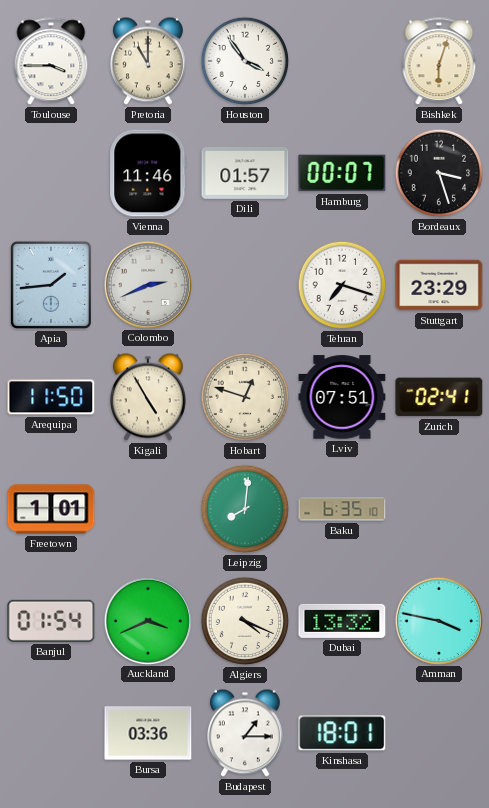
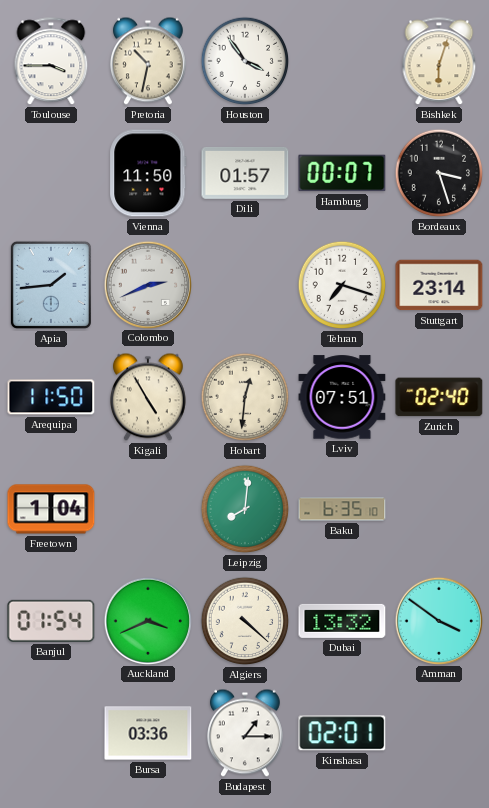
Pretoria: 11:00 -> 10:32
Vienna: 11:46 -> 11:50
Stuttgart: 23:29 -> 23:14
Hobart: 12:48 -> 12:31
Zurich: 02:41 -> 02:40
Freetown: 1:01 -> 1:04
Algiers: 4:19 -> 4:22
Amman: 3:47 -> 3:51
Kinshasa: 18:01 -> 02:01
